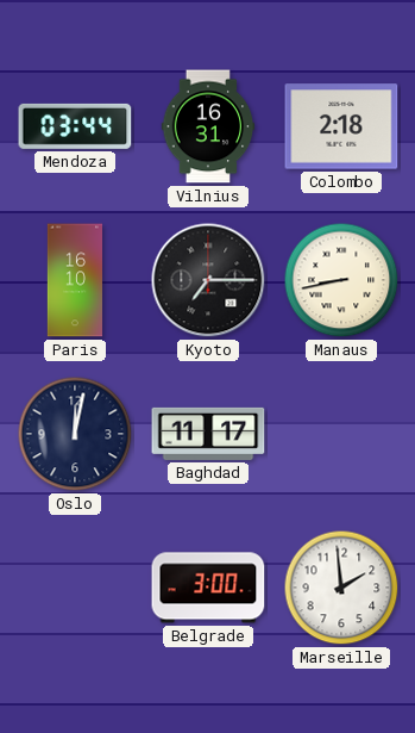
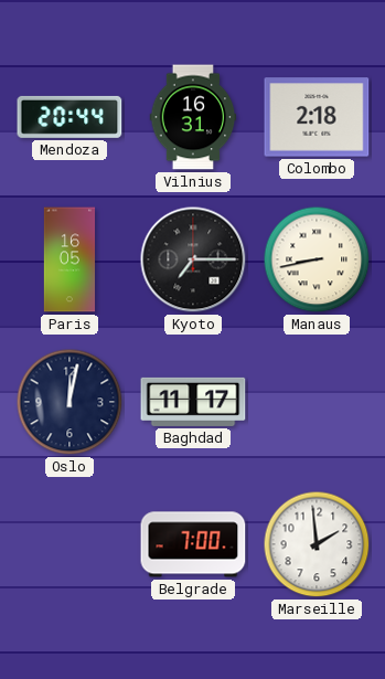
Mendoza: 03:44 -> 20:44
Paris: 16:10 -> 16:05
Belgrade: 3:00 -> 7:00
